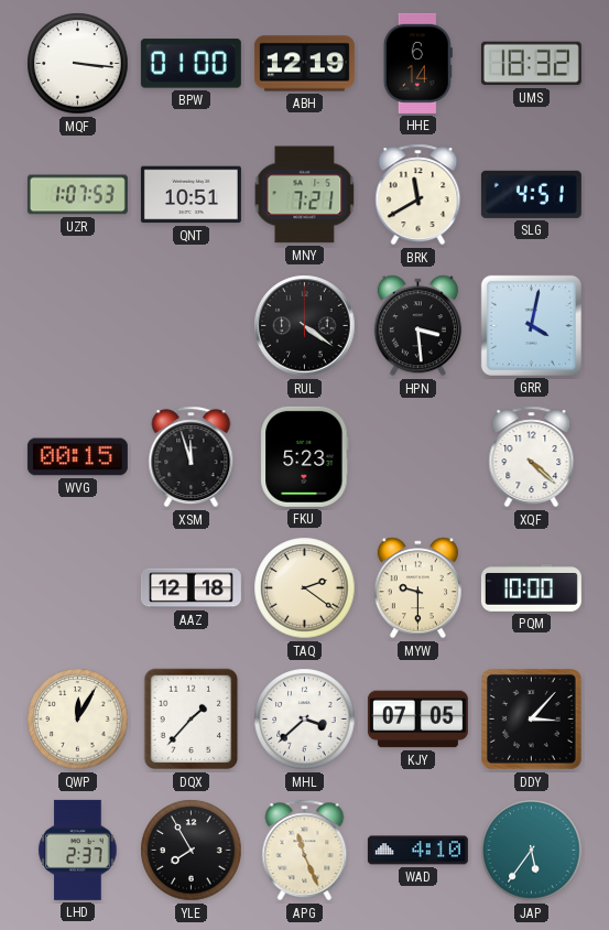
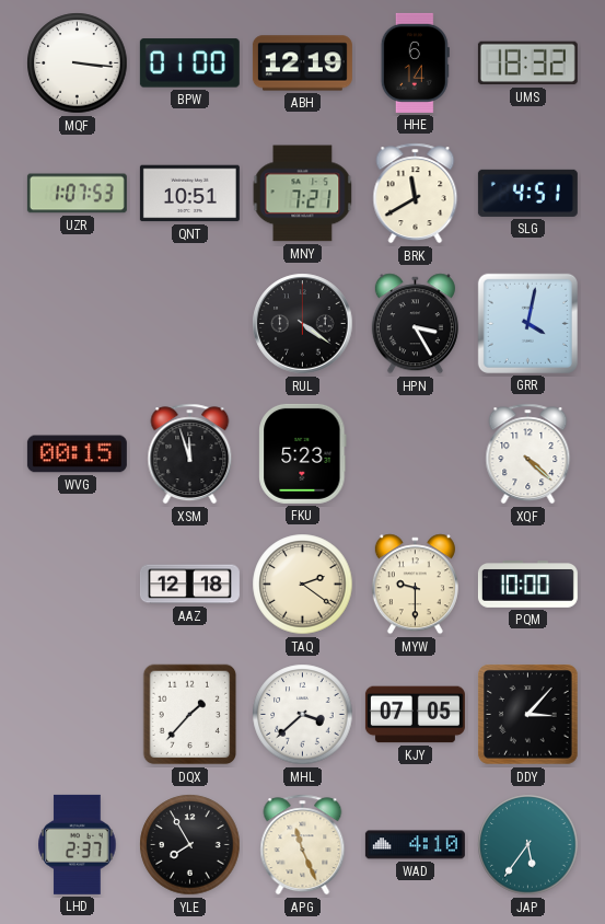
HPN: 3:29 -> 3:25
QWP: 12:05 -> none
